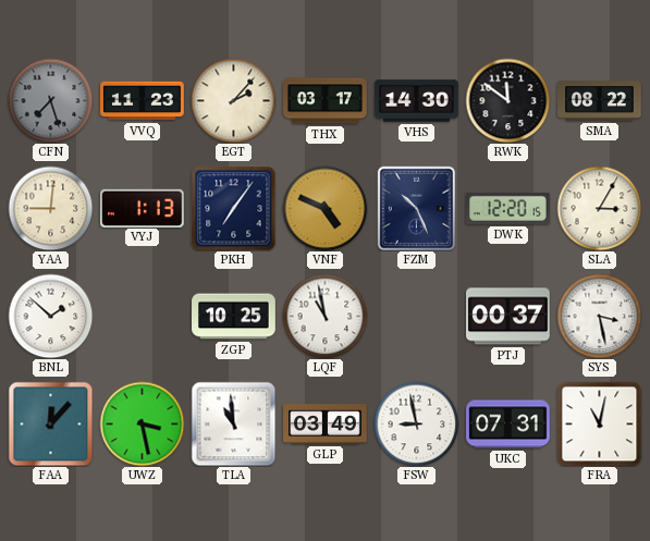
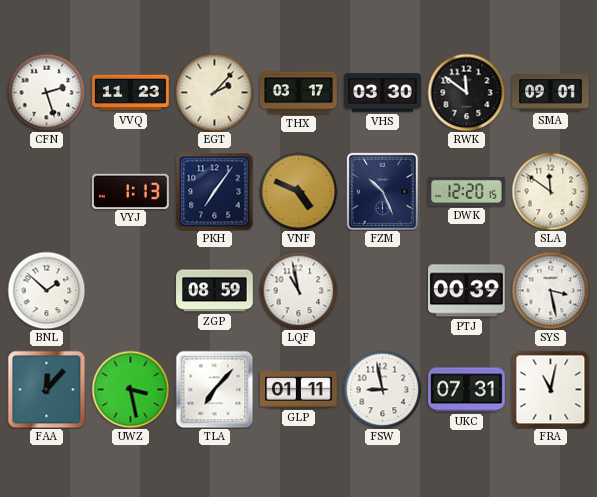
CFN: 7:27 -> 2:27
CFN dial: grey -> white
VHS: 14:30 -> 03:30
SMA: 08:22 -> 09:01
YAA: 9:01 -> none
SLA: 3:05 -> 11:51
ZGP: 10:25 -> 08:59
PTJ: 00:37 -> 00:39
TLA: 10:59 -> 7:07
GLP: 03:49 -> 01:11
